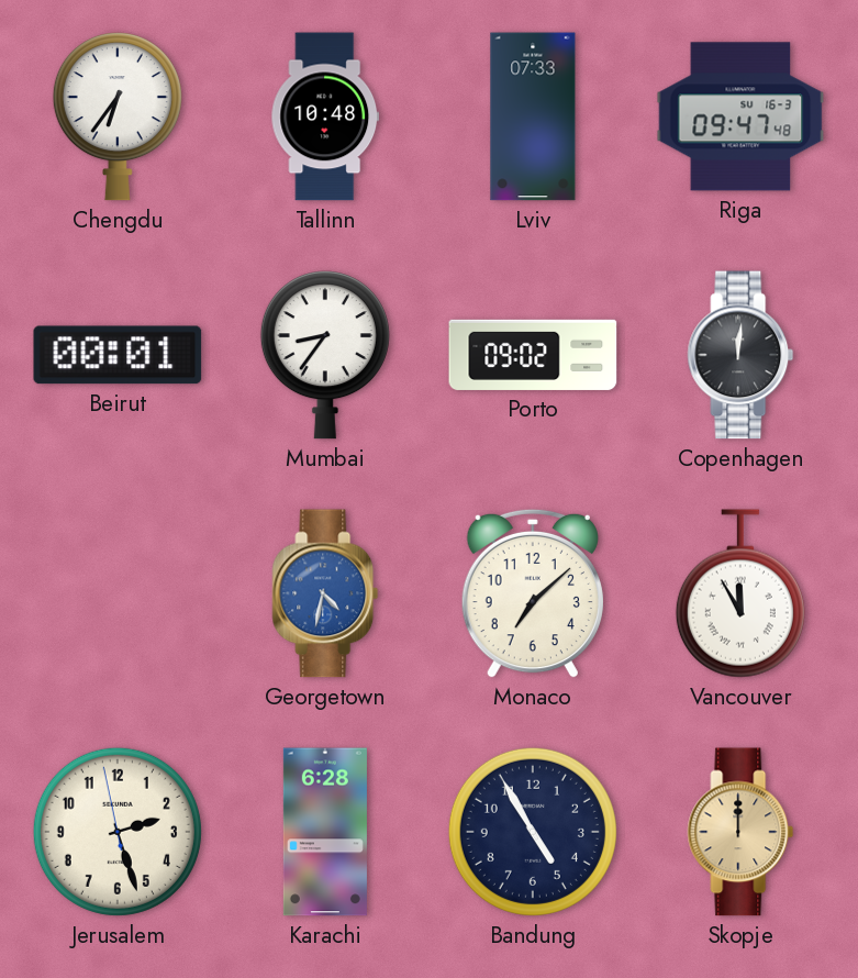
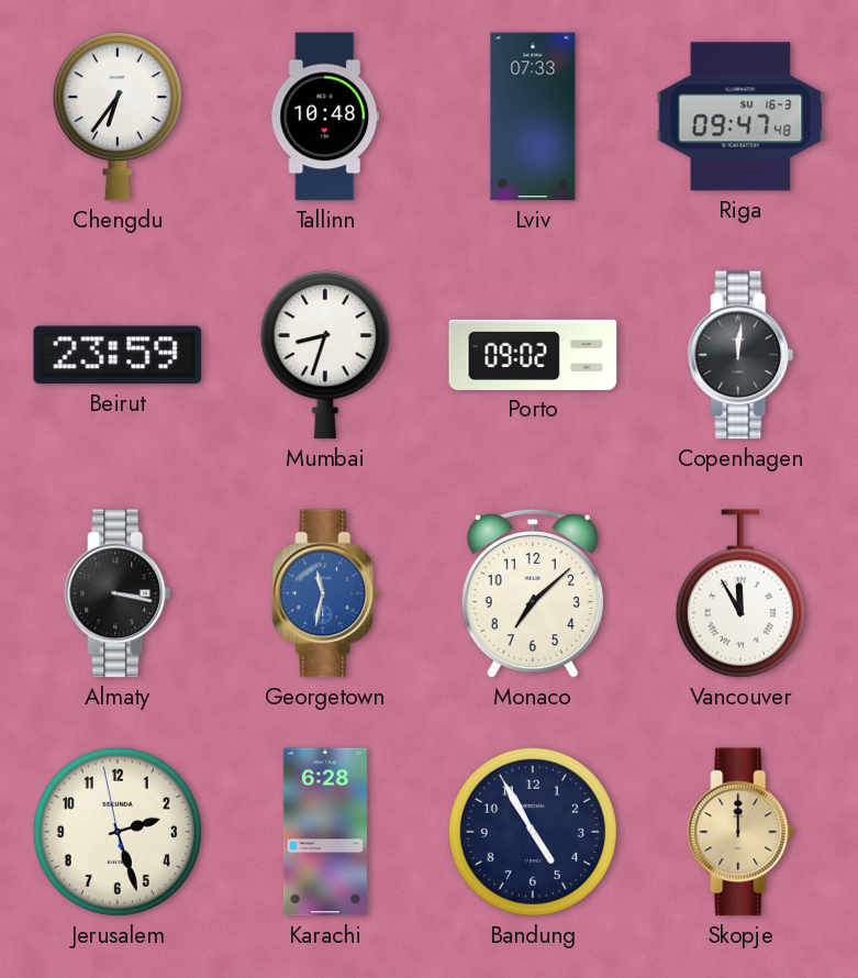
Beirut: 00:01 -> 23:59
Mumbai: 8:36 -> 8:33
Almaty: none -> 3:17
Georgetown: 4:32 -> 11:32
